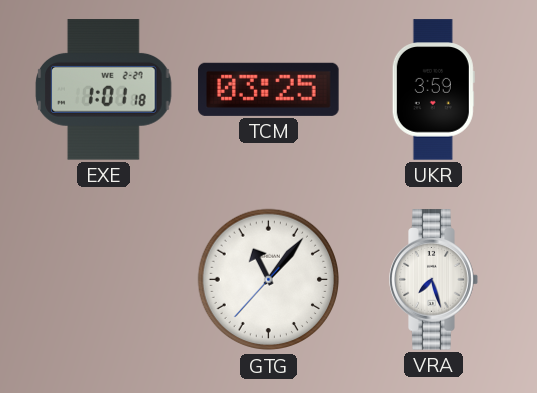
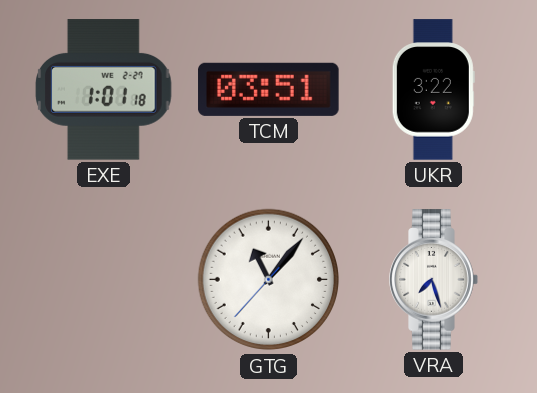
TCM: 03:25 -> 03:51
UKR: 3:59 -> 3:22
